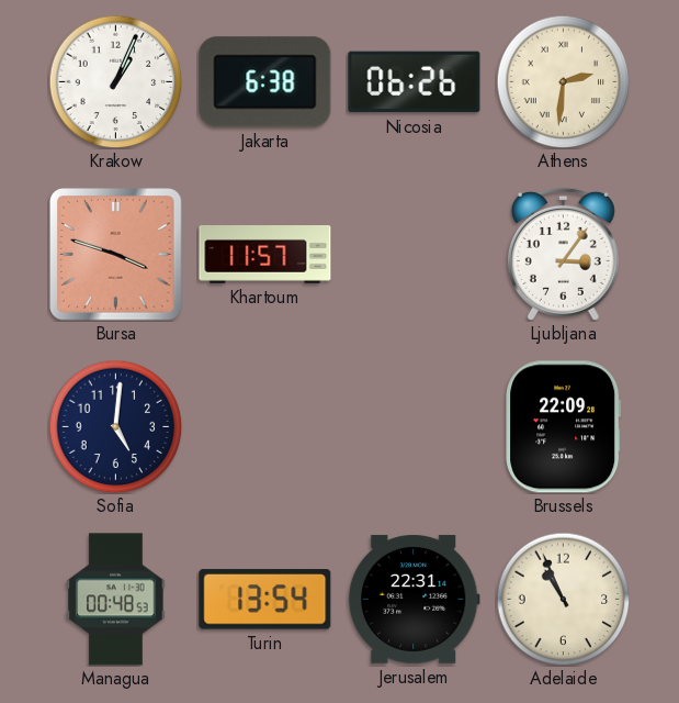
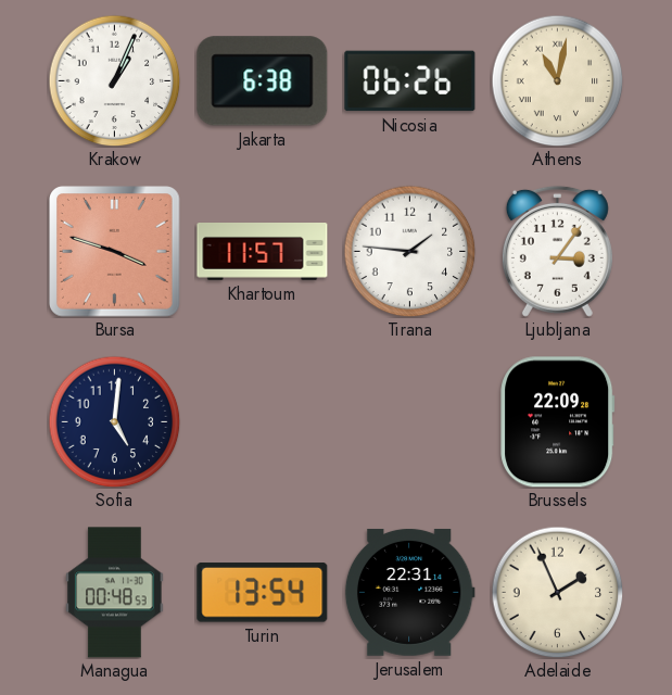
Athens: 2:31 -> 11:02
Tirana: none -> 1:46
Adelaide: 10:56 -> 1:56
